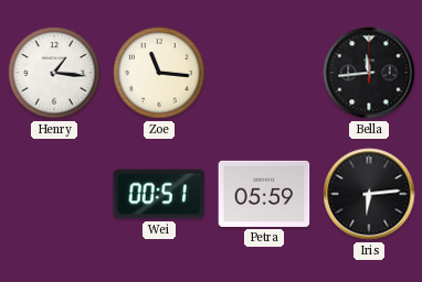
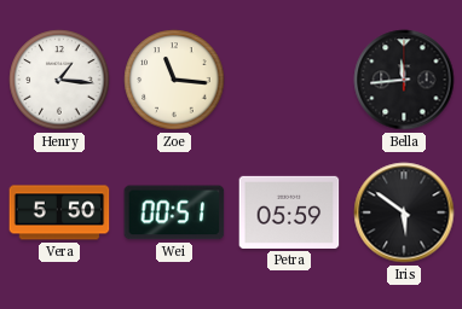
Vera: none -> 5:50
Iris: 6:14 -> 5:51
